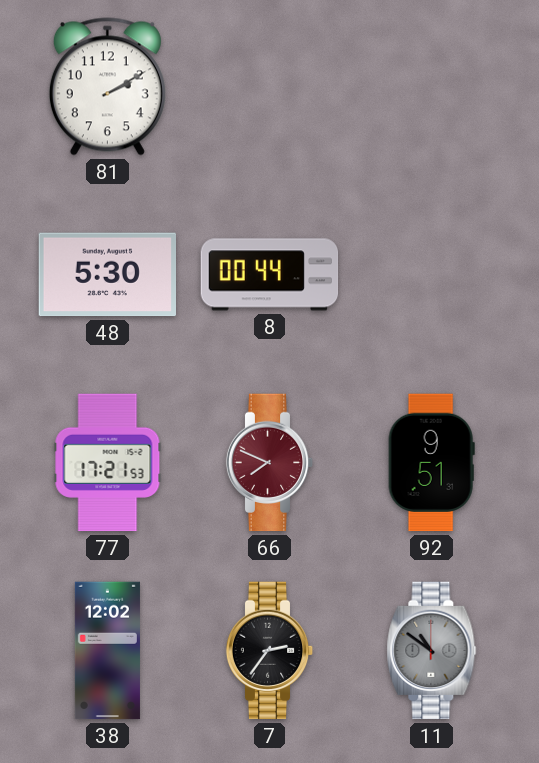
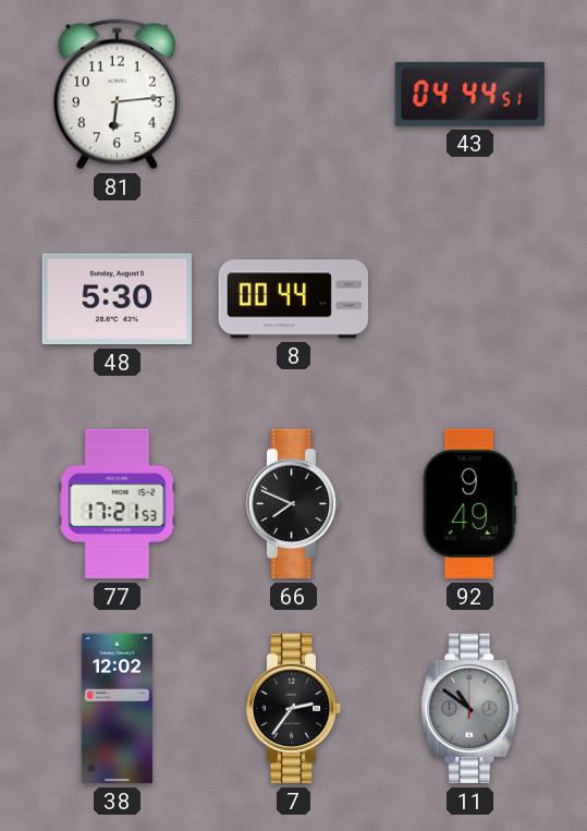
81: 2:10 -> 6:14
43: none -> 04:44
66 dial: burgundy -> black
92: 9:51 -> 9:49
